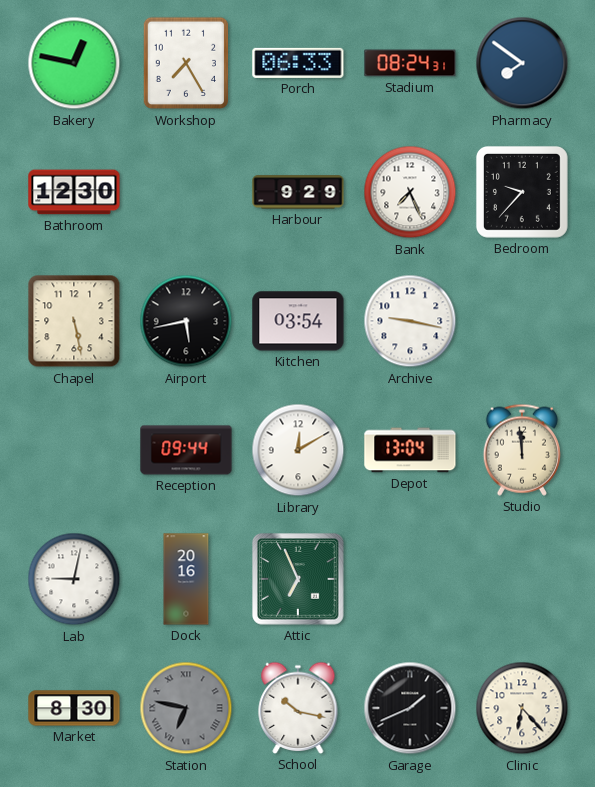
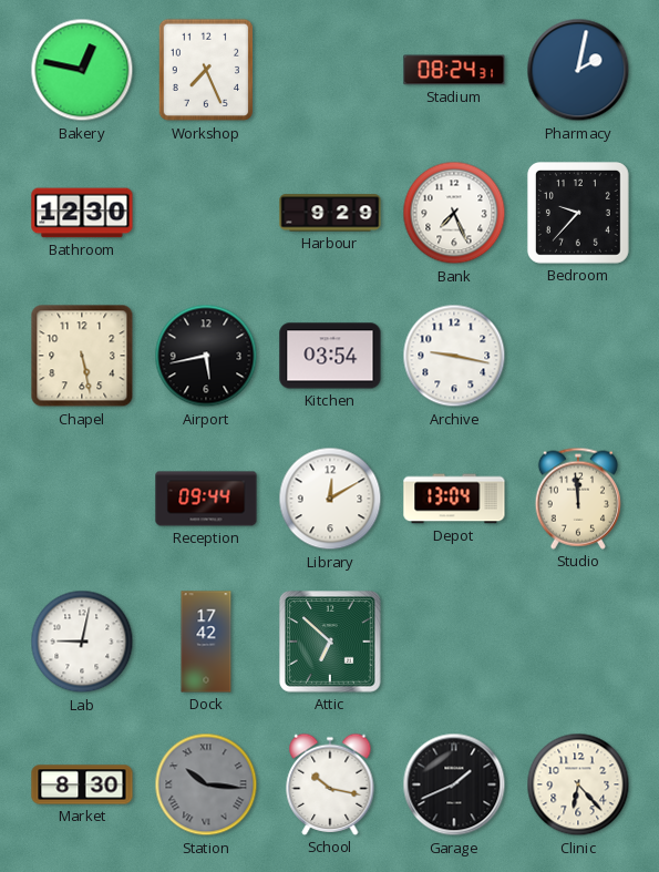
Workshop: 7:25 -> 7:26
Porch: 06:33 -> none
Pharmacy: 7:51 -> 2:02
Dock: 20:16 -> 17:42
Attic: 6:56 -> 6:52
Station: 6:47 -> 10:16
